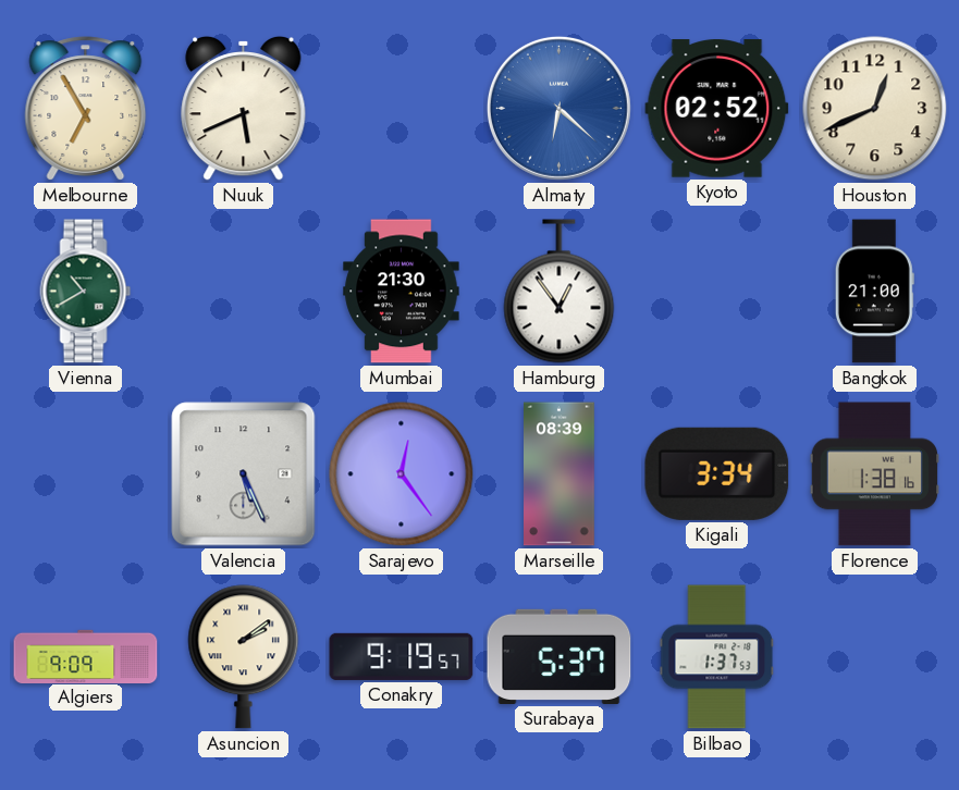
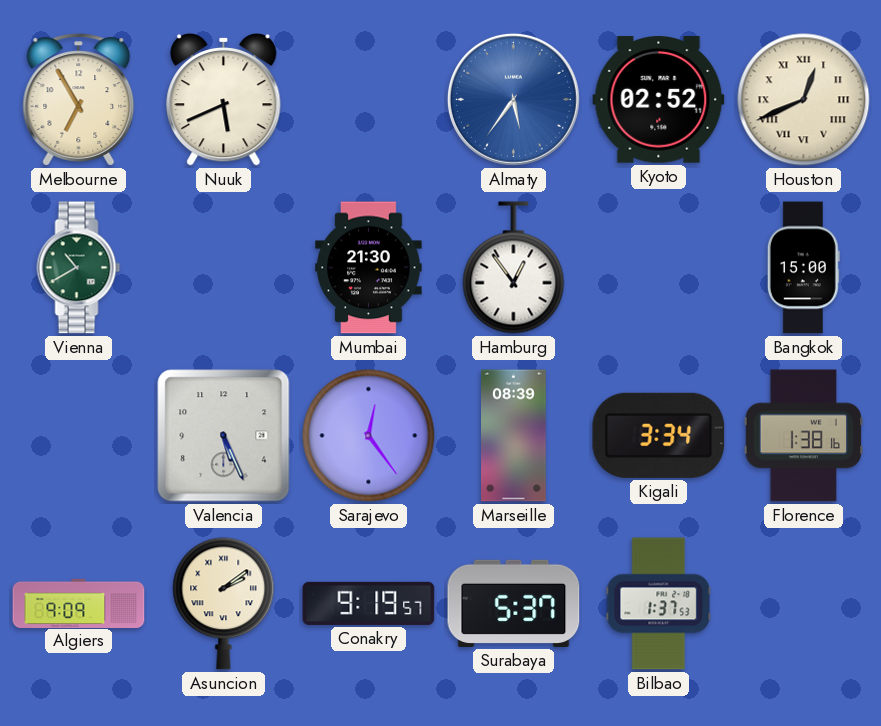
Almaty: 6:22 -> 5:36
Houston numerals: Arabic -> Roman
Bangkok: 21:00 -> 15:00
